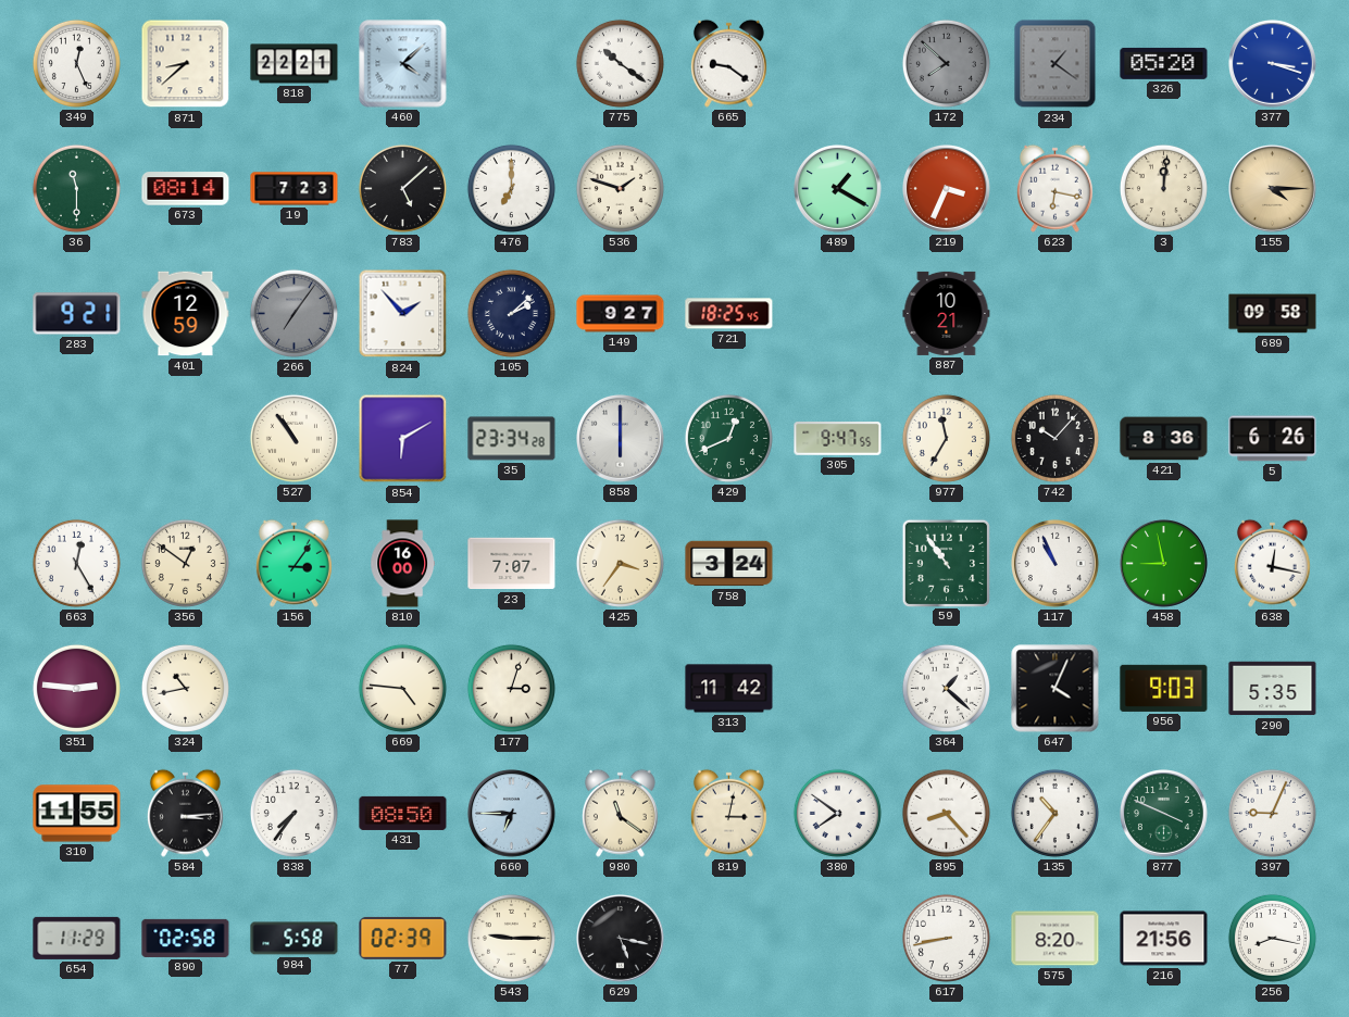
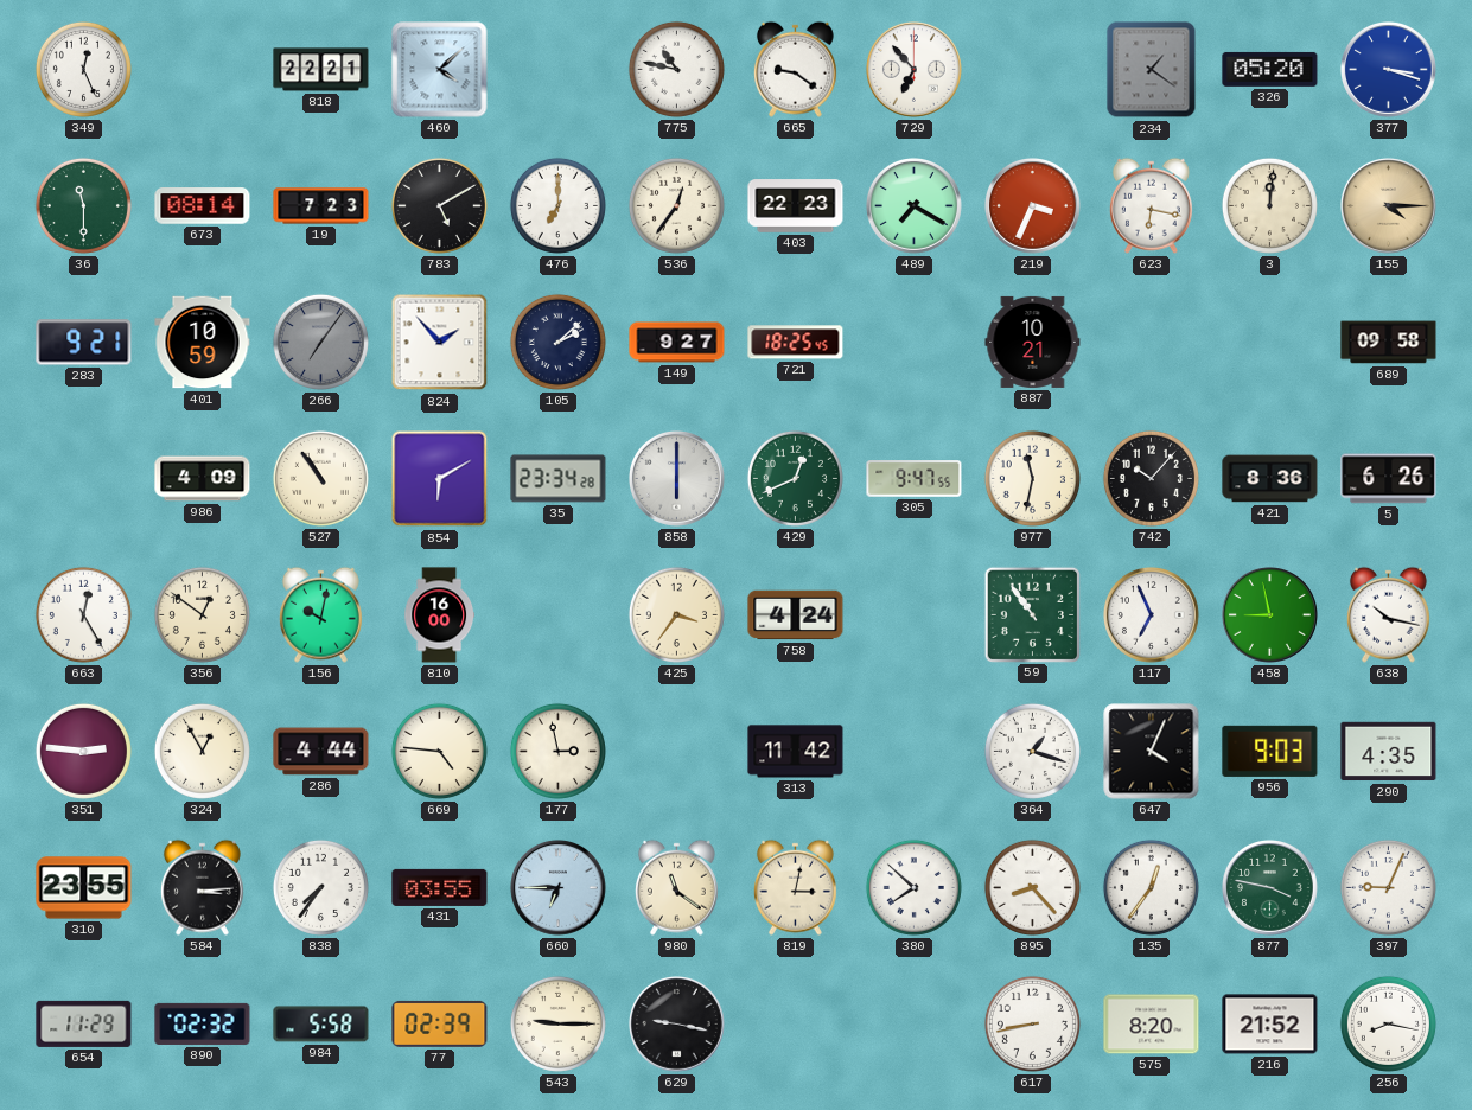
871: 8:38 -> none
775: 10:21 -> 10:47
729: none -> 6:53
172: 7:52 -> none
783: 5:08 -> 5:10
536: 1:48 -> 12:36
403: none -> 22:23
489: 1:20 -> 7:20
401: 12:59 -> 10:59
986: none -> 4:09
977: 11:35 -> 11:32
156: 3:06 -> 10:02
23: 7:07 -> none
758: 3:24 -> 4:24
117: 10:56 -> 6:56
638: 12:17 -> 10:17
324: 10:43 -> 12:55
286: none -> 4:44
177: 3:03 -> 2:58
364: 1:22 -> 1:18
290: 5:35 -> 4:35
310: 11:55 -> 23:55
431: 08:50 -> 03:55
380: 7:51 -> 7:52
135: 10:36 -> 12:36
877: 3:49 -> 3:47
890: 02:58 -> 02:32
629: 5:17 -> 9:17
216: 21:56 -> 21:52
